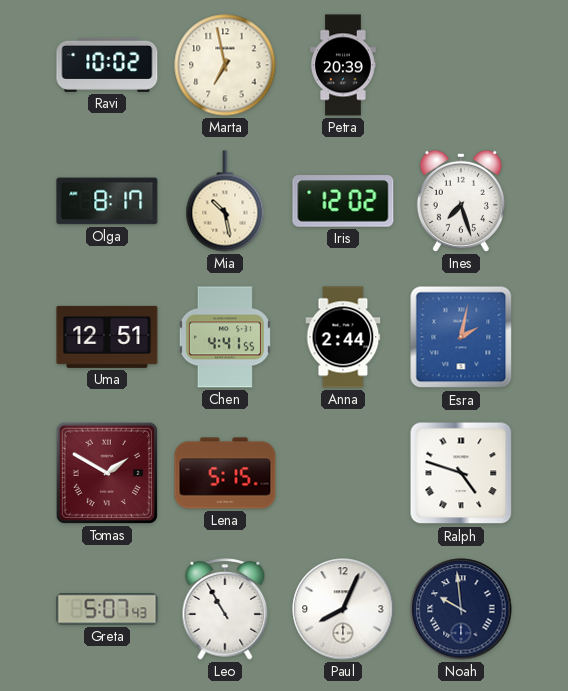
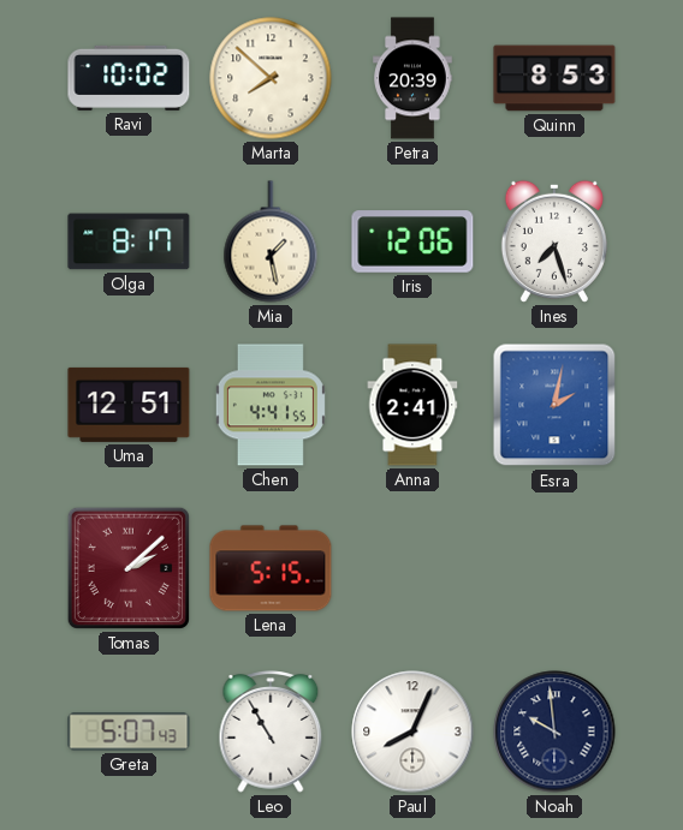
Marta: 6:58 -> 7:52
Quinn: none -> 8:53
Mia: 10:28 -> 1:28
Iris: 12:02 -> 12:06
Anna: 2:44 -> 2:41
Tomas: 1:50 -> 2:08
Ralph: 4:48 -> none
